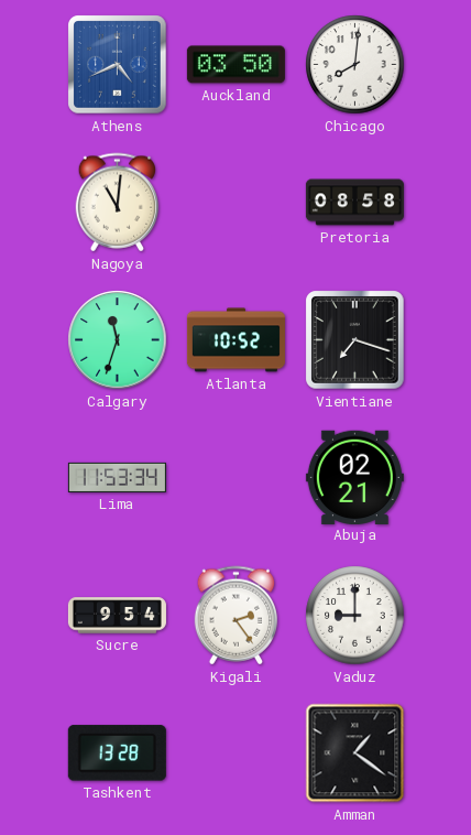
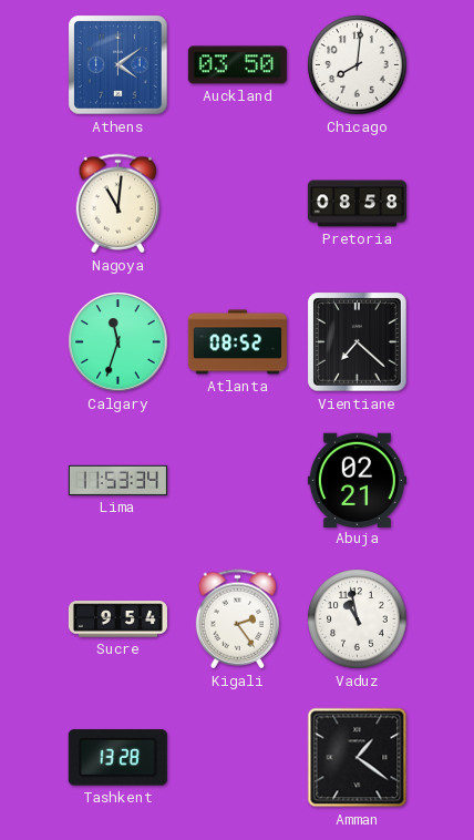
Athens: 4:41 -> 4:09
Atlanta: 10:52 -> 08:52
Vientiane: 7:18 -> 7:22
Vaduz: 9:00 -> 10:58
